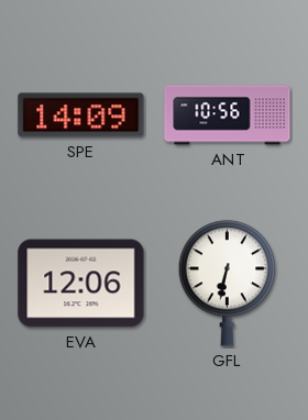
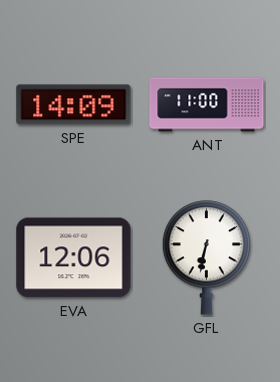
ANT: 10:56 -> 11:00
